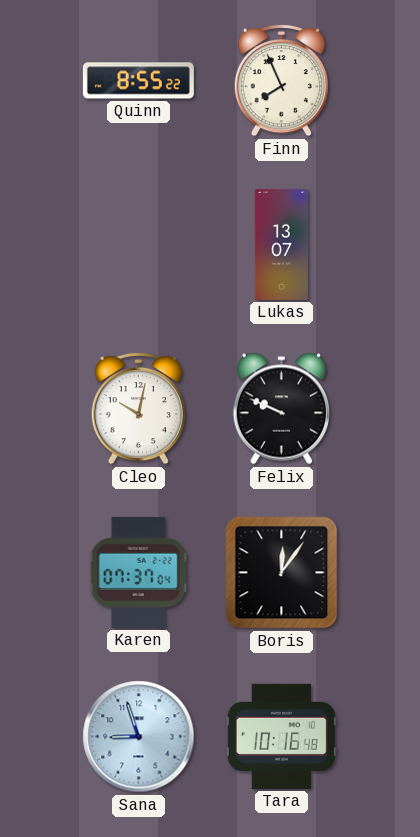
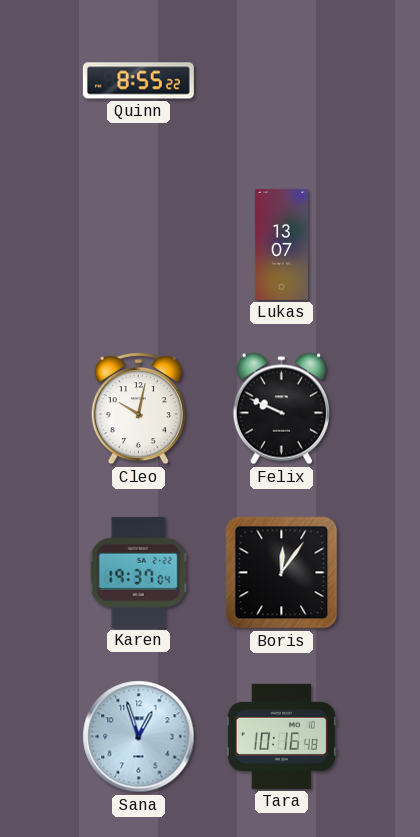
Finn: 7:56 -> none
Karen: 07:37 -> 19:37
Sana: 8:57 -> 12:57
